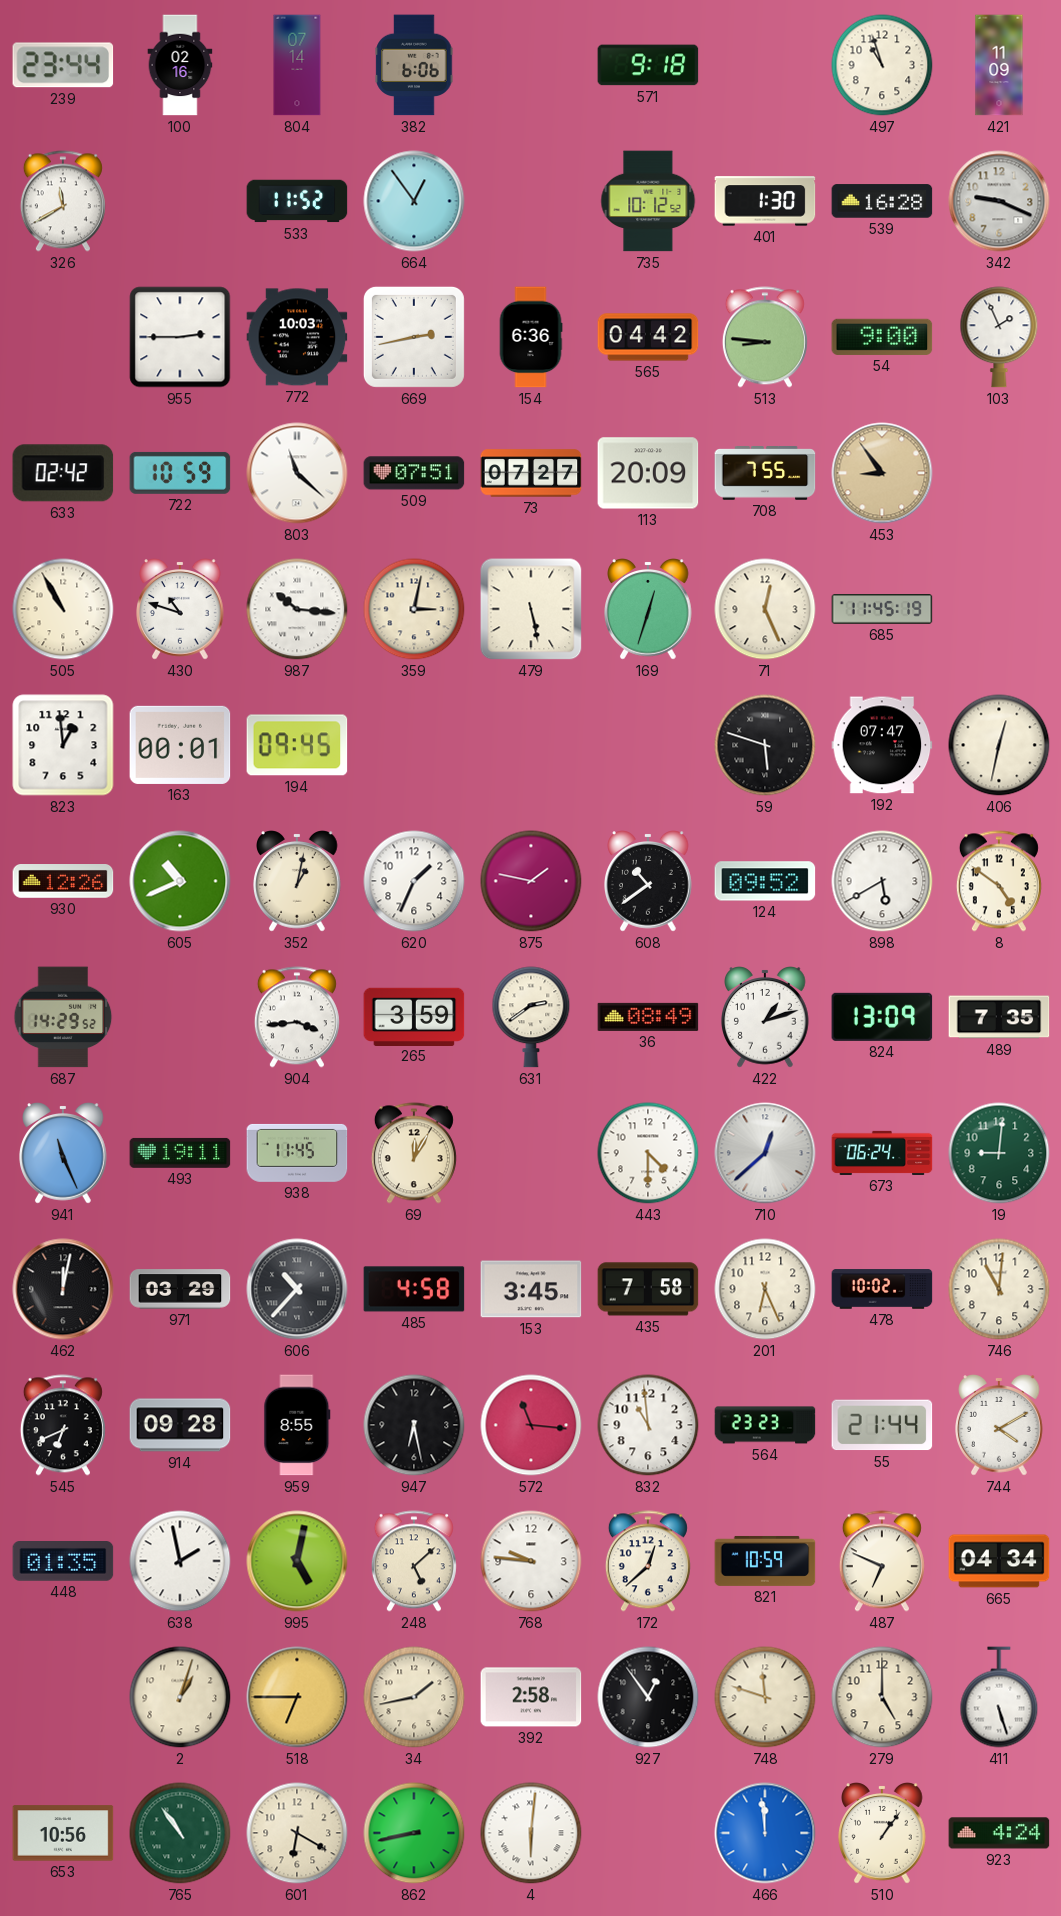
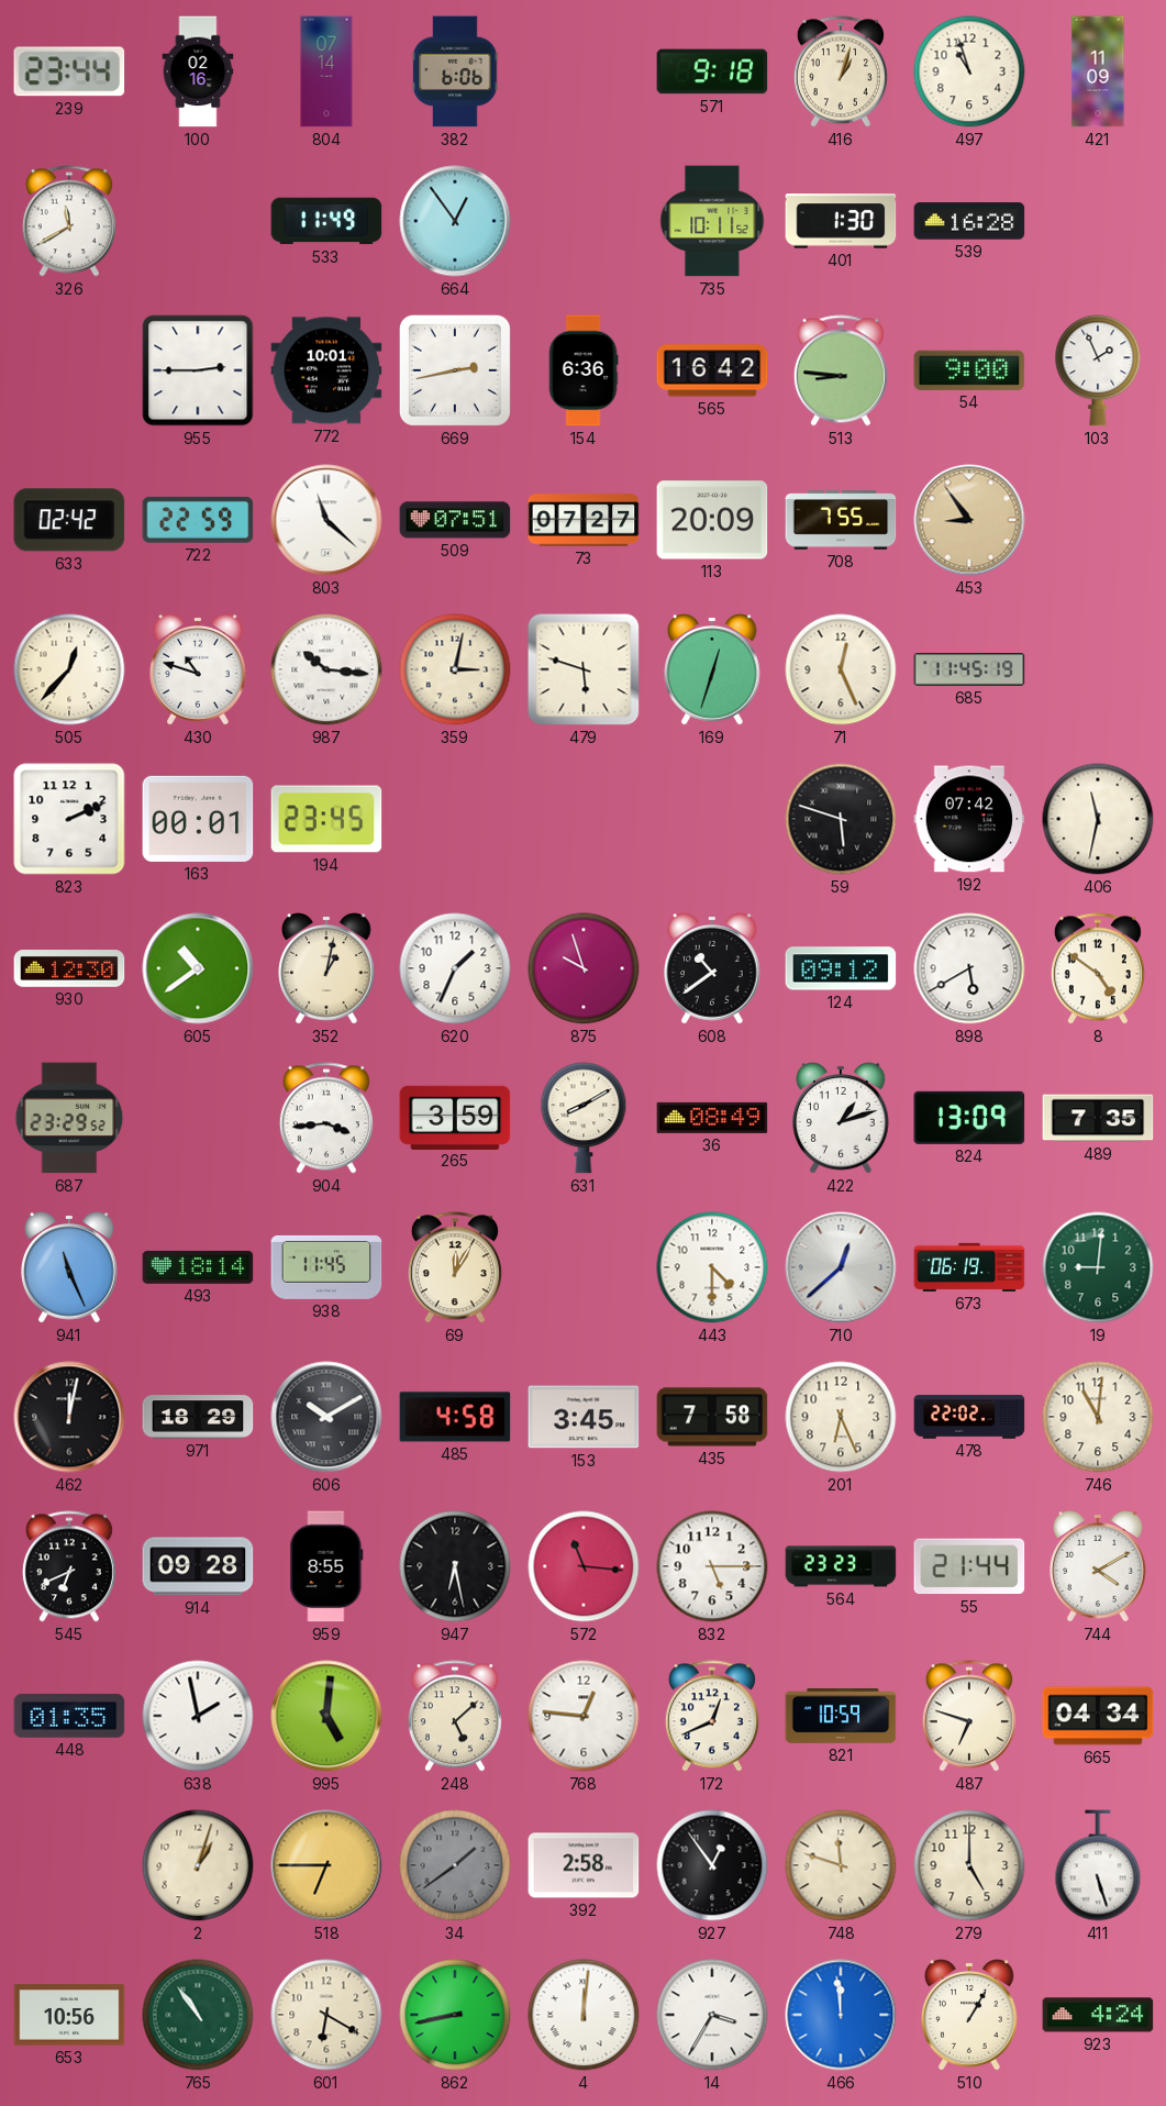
416: none -> 1:03
533: 11:52 -> 11:49
735: 10:12 -> 10:11
342: 9:19 -> none
772: 10:03 -> 10:01
565: 04:42 -> 16:42
722: 10:59 -> 22:59
505: 10:55 -> 12:37
479: 5:28 -> 5:48
823: 12:59 -> 2:11
194: 09:45 -> 23:45
192: 07:47 -> 07:42
406: 12:32 -> 11:32
930: 12:26 -> 12:30
605: 10:41 -> 10:39
875: 1:47 -> 9:57
124: 09:52 -> 09:12
687: 14:29 -> 23:29
631: 2:39 -> 8:10
493: 19:11 -> 18:14
673: 06:24 -> 06:19
971: 03:29 -> 18:29
606: 10:37 -> 10:10
478: 10:02 -> 22:02
832: 10:59 -> 5:15
995: 5:02 -> 5:01
768: 9:46 -> 12:46
172: 12:38 -> 12:41
487: 6:49 -> 6:48
34: 1:43 -> 1:39
34 dial: cream -> grey
4: 6:01 -> 12:01
14: none -> 3:35
510: 1:06 -> 1:05
